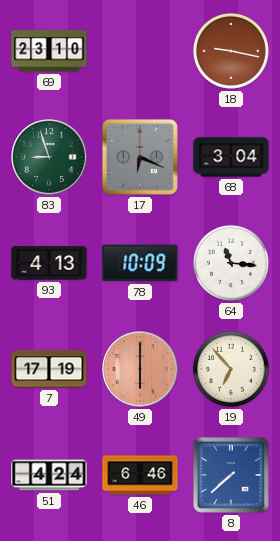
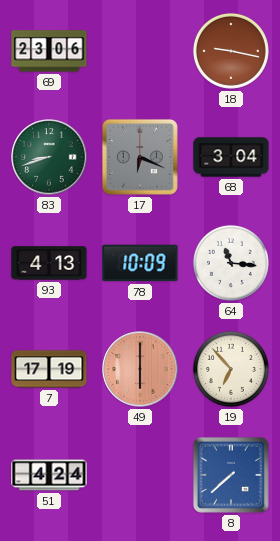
69: 23:10 -> 23:06
83: 8:57 -> 8:42
46: 6:46 -> none
